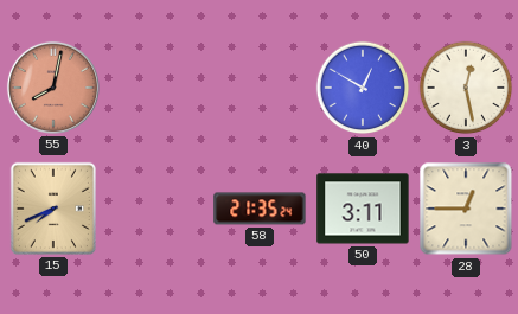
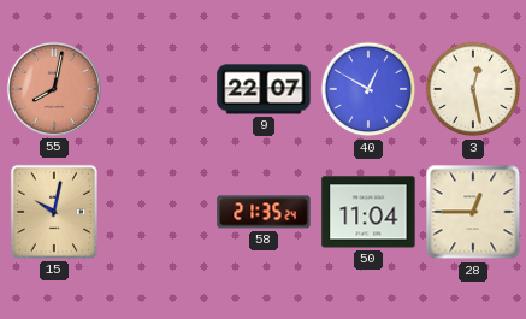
9: none -> 22:07
15: 7:41 -> 10:02
50: 3:11 -> 11:04
